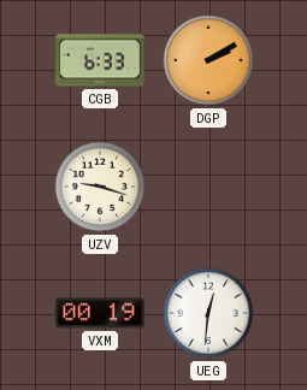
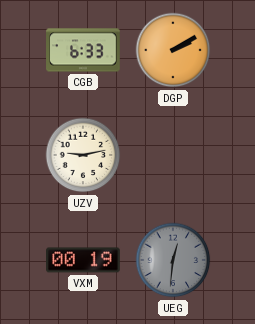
UZV: 9:18 -> 9:13
UEG dial: white -> grey
